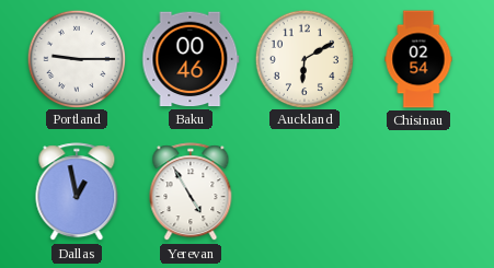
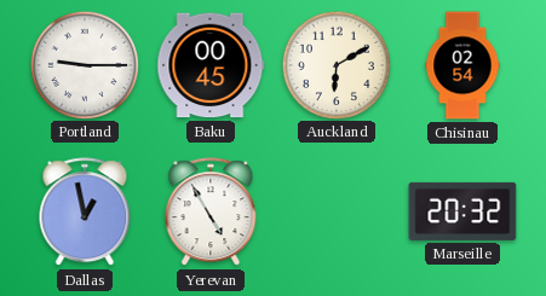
Baku: 00:46 -> 00:45
Marseille: none -> 20:32
